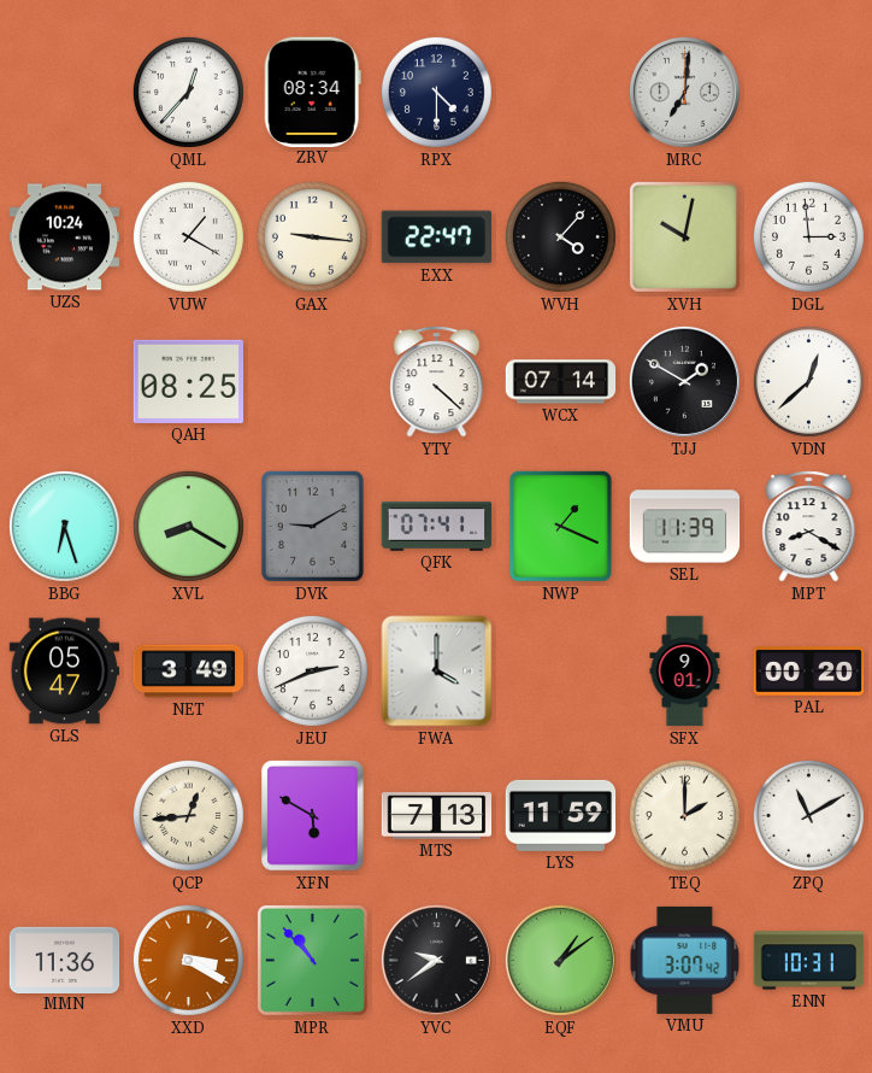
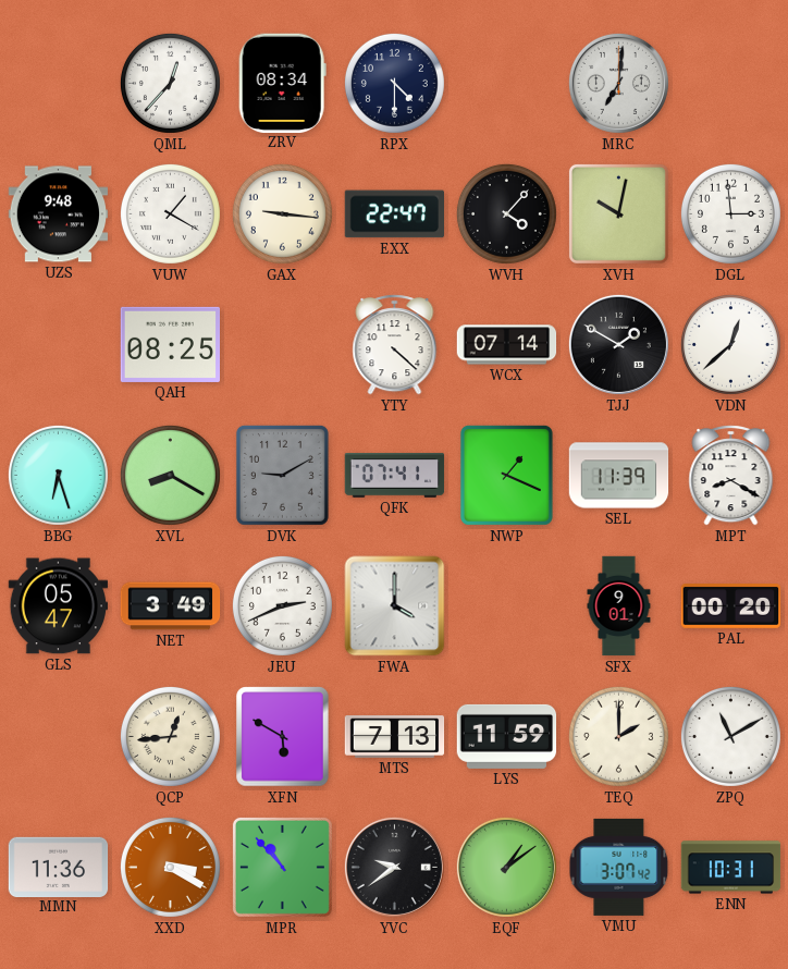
UZS: 10:24 -> 9:48
